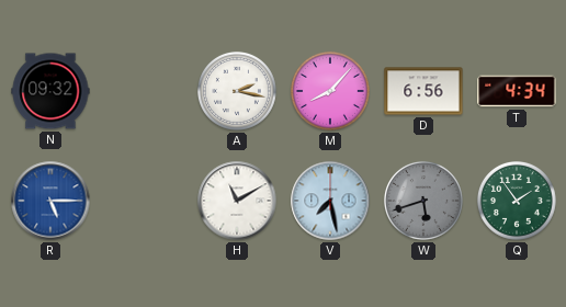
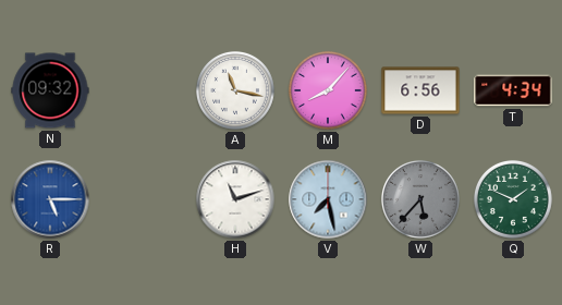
A: 2:17 -> 11:17
H: 11:10 -> 11:12
W: 5:42 -> 5:37
Q: 1:54 -> 1:49
